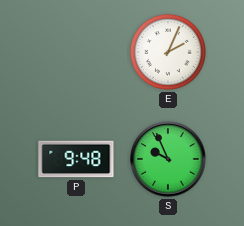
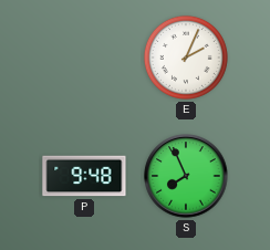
S: 9:56 -> 7:56
